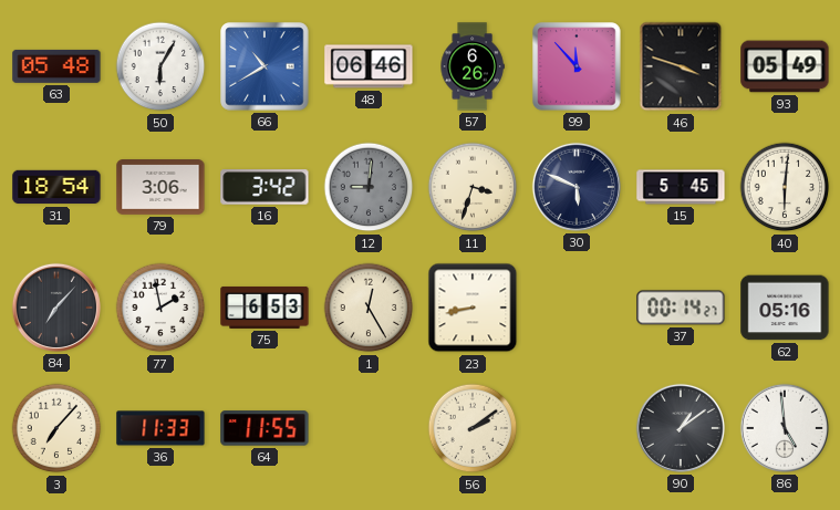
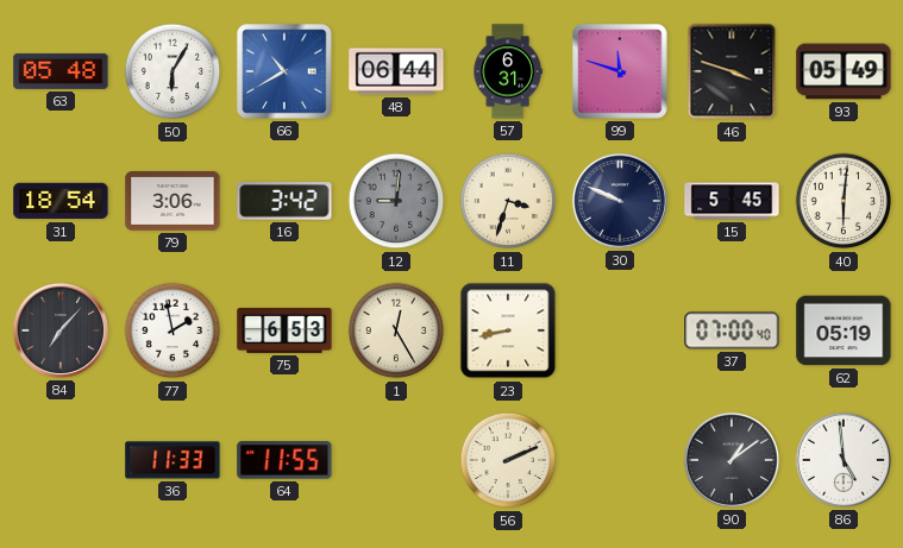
48: 06:46 -> 06:44
57: 6:26 -> 6:31
99: 11:53 -> 11:48
30: 5:49 -> 9:49
37: 00:14 -> 07:00
62: 05:16 -> 05:19
3: 7:07 -> none
56: 2:09 -> 2:11
